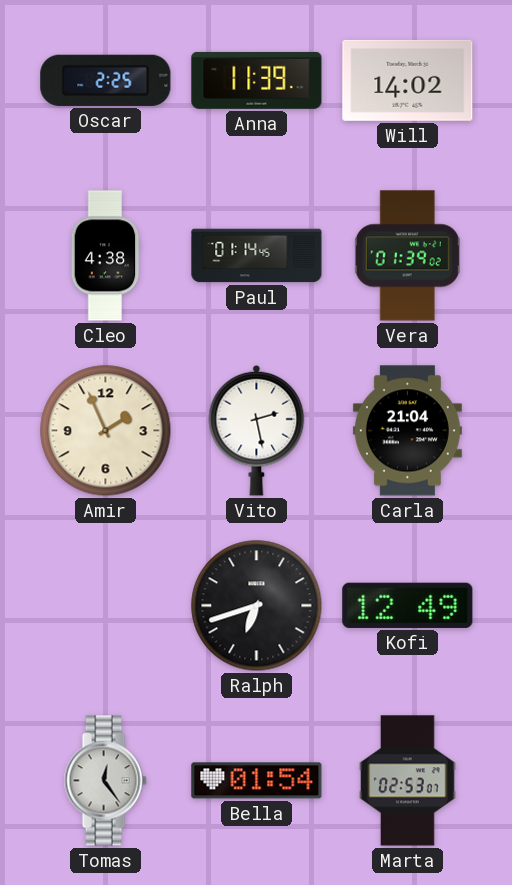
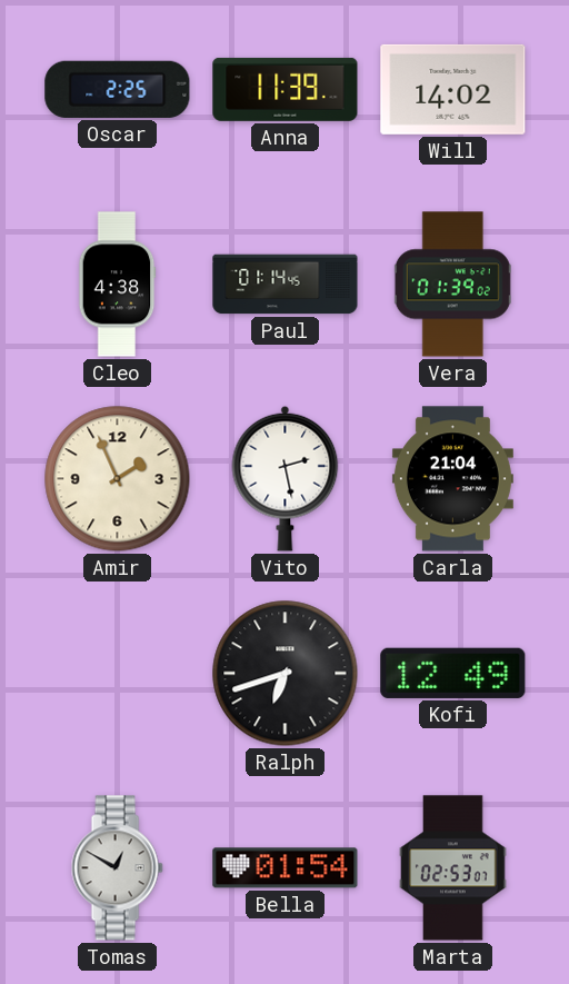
Tomas: 12:24 -> 12:50
